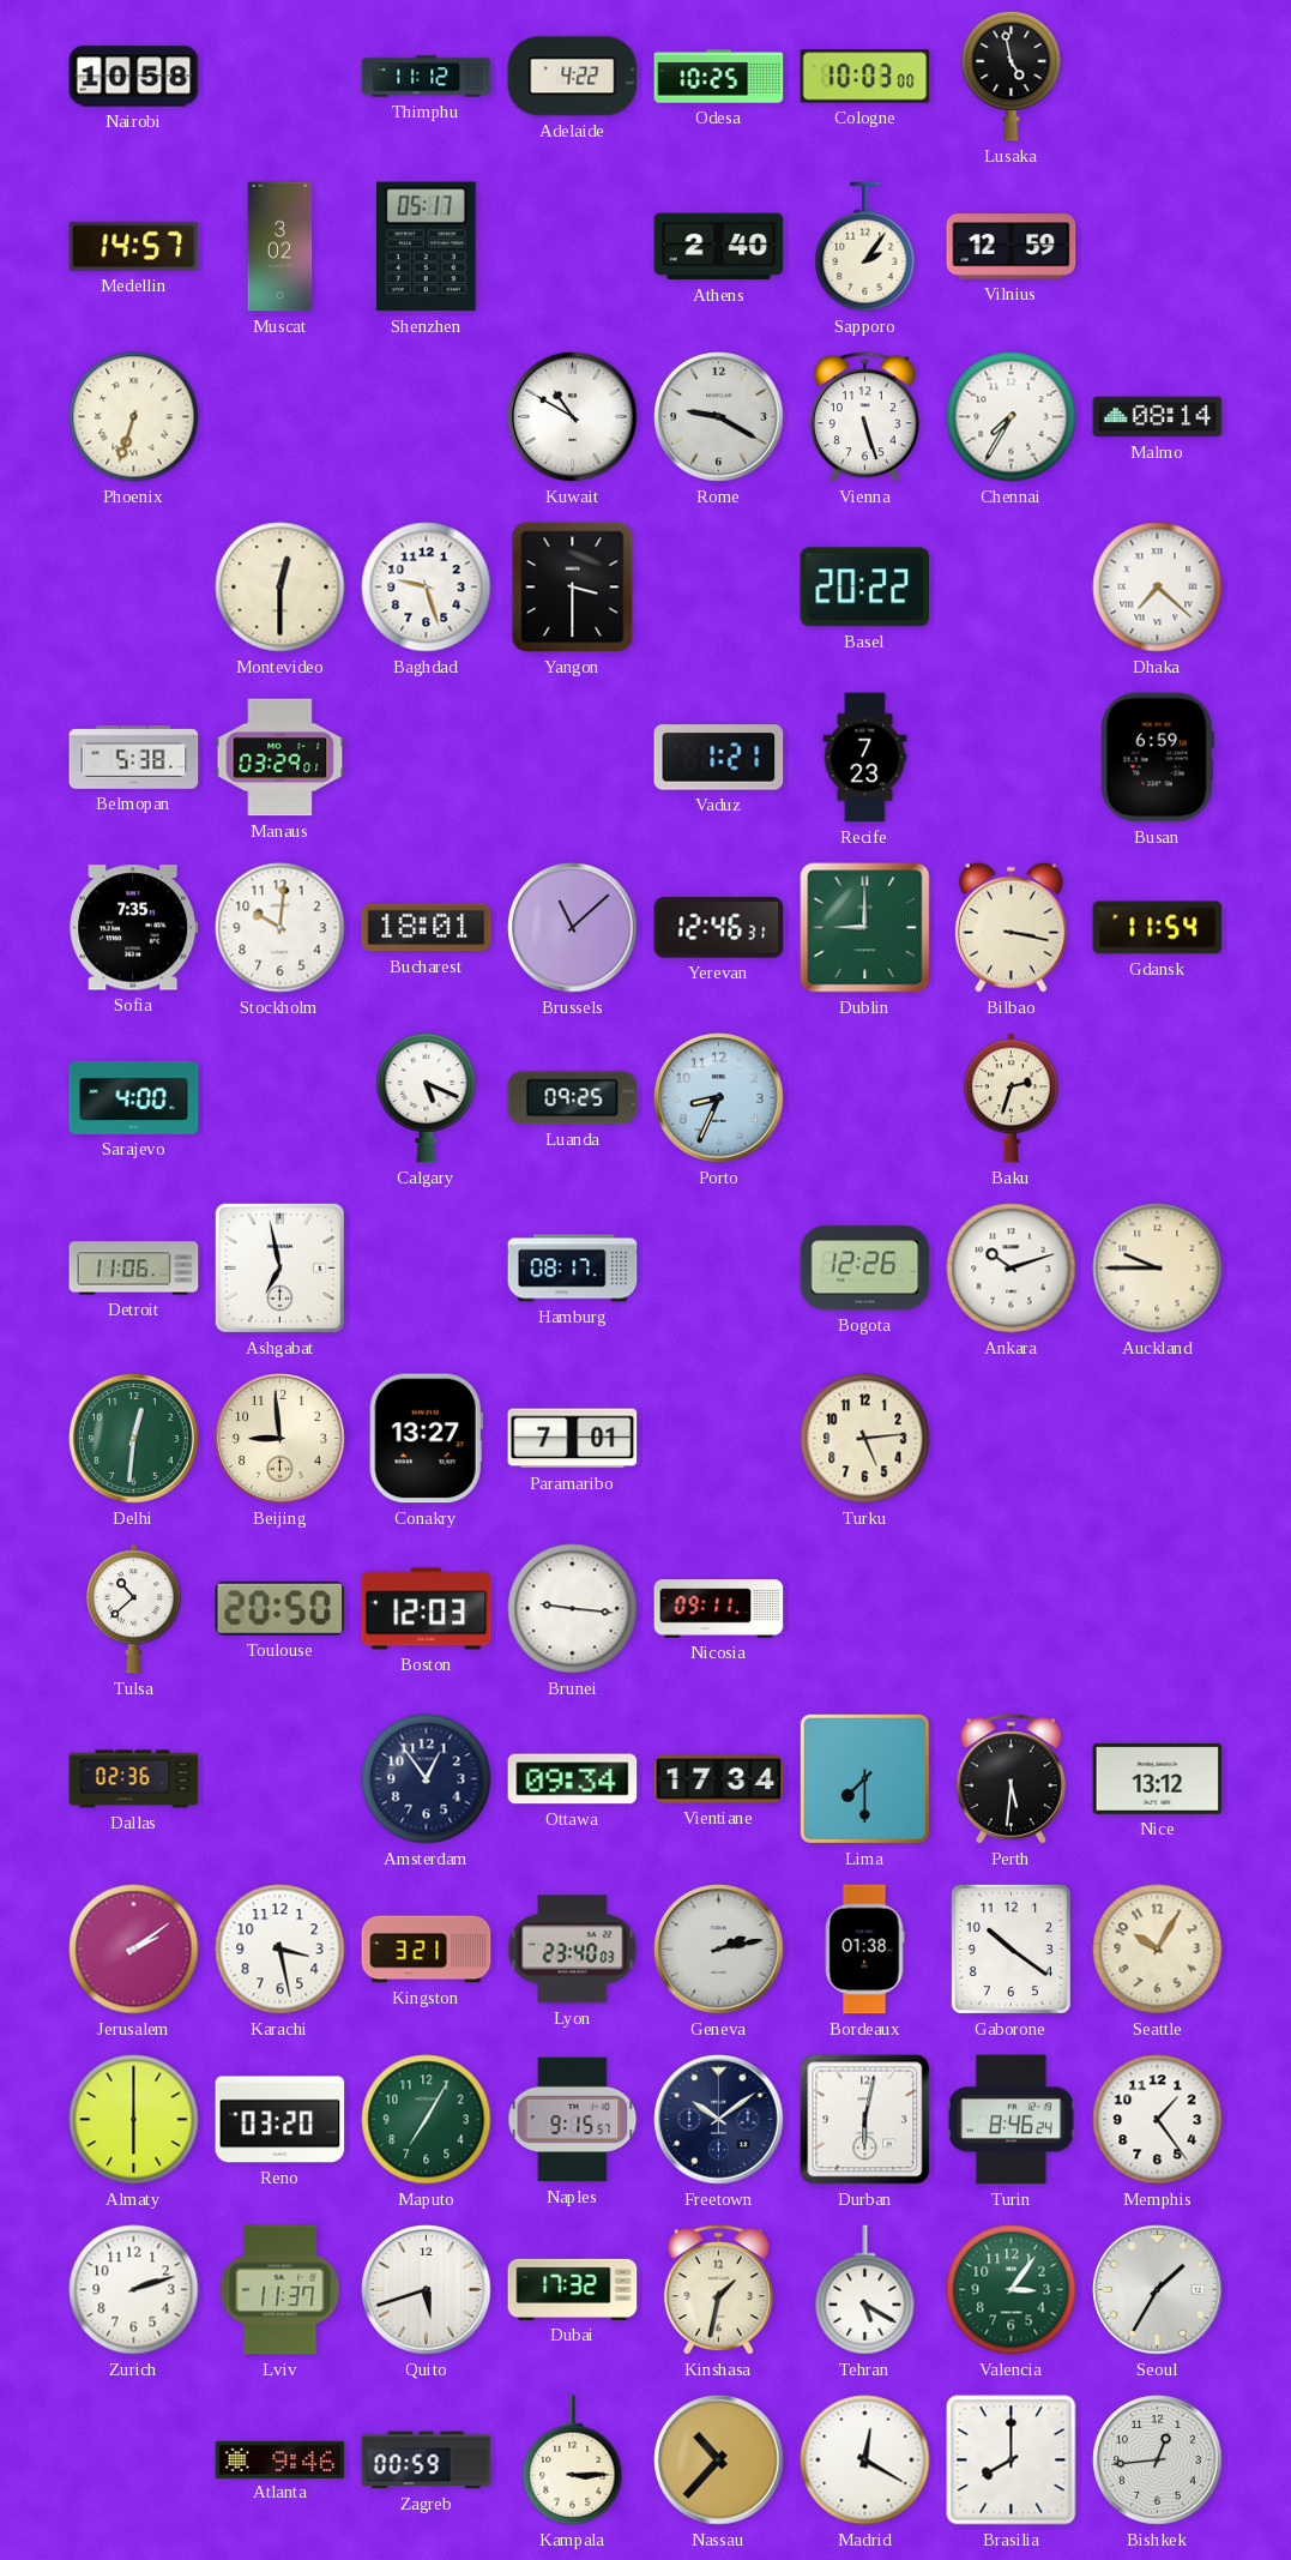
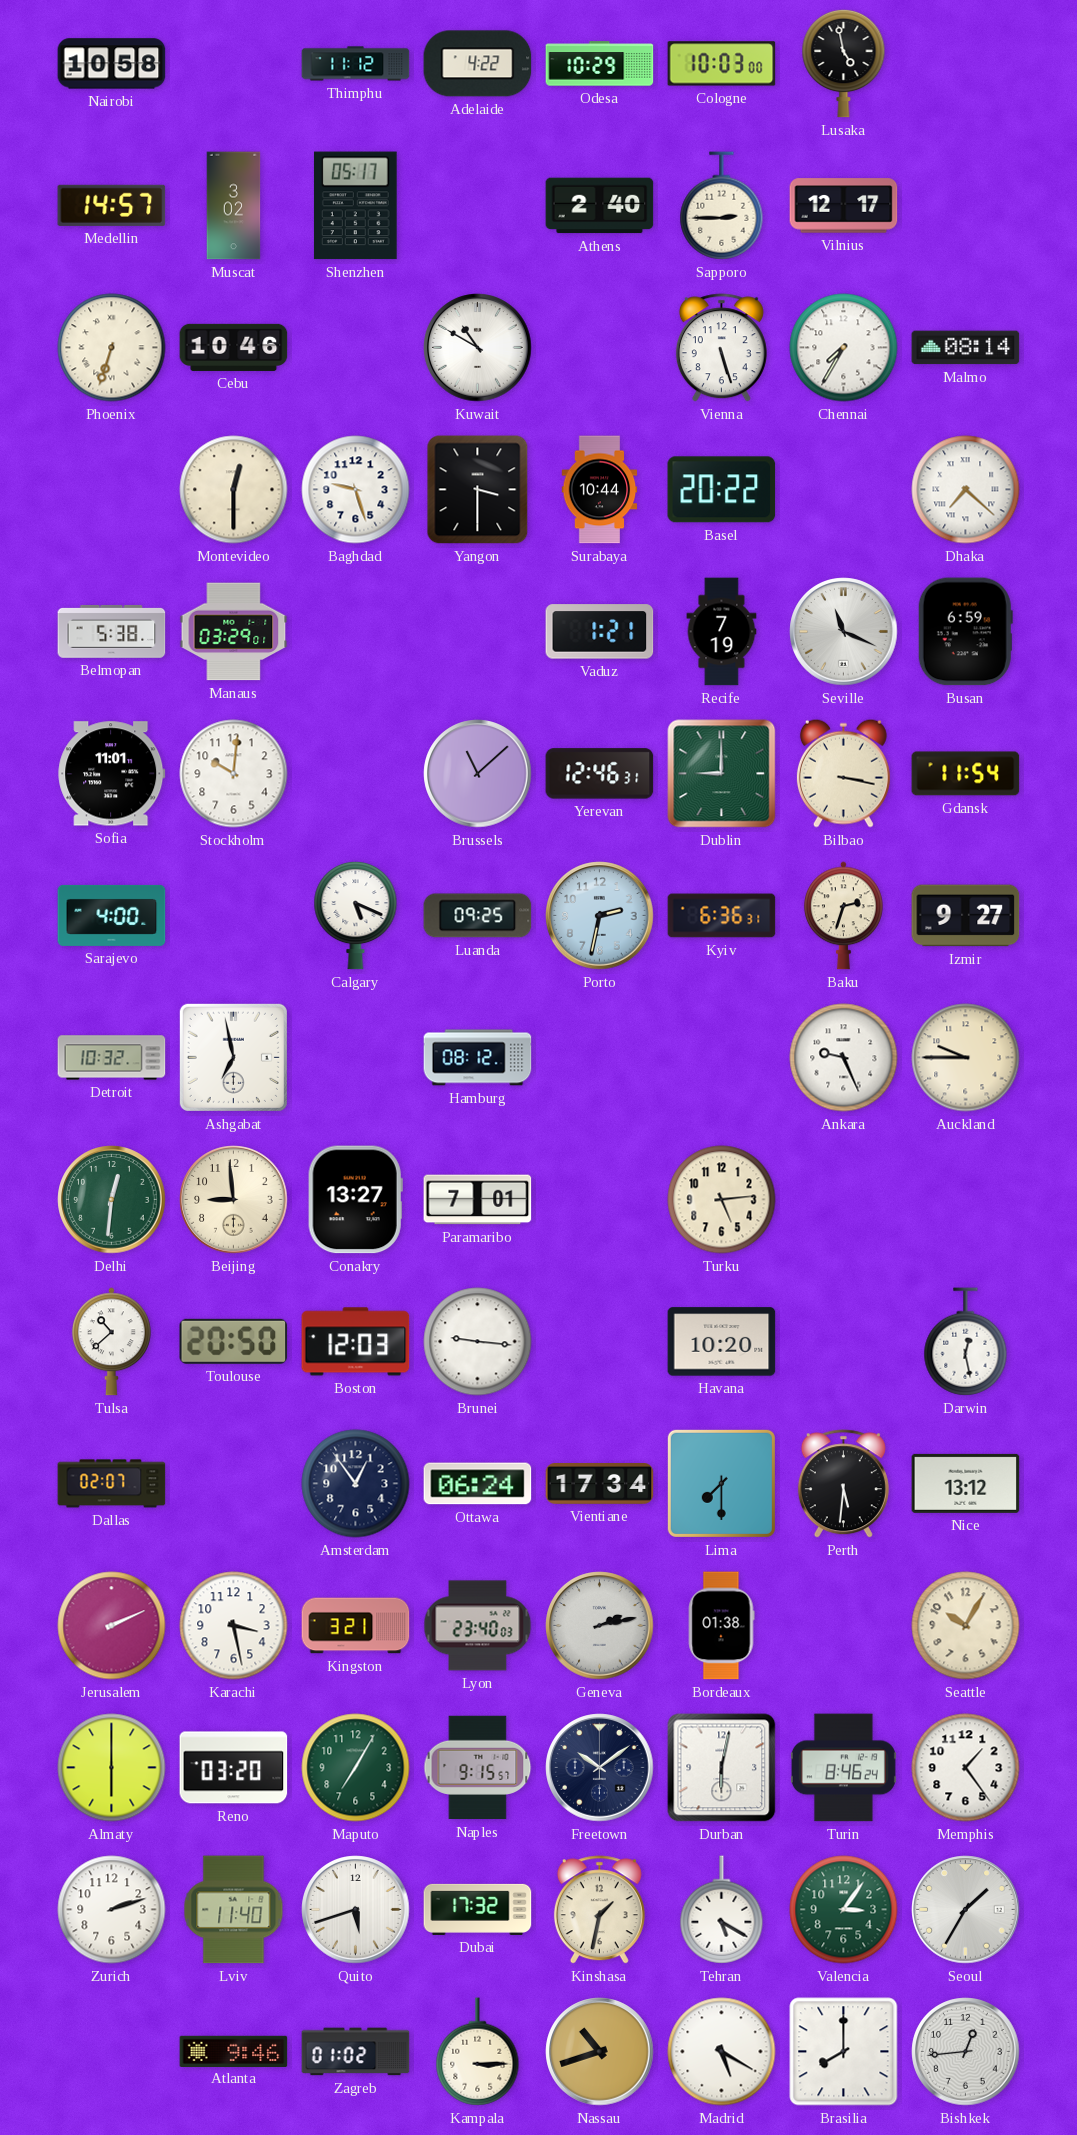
Odesa: 10:25 -> 10:29
Sapporo: 2:06 -> 2:45
Vilnius: 12:59 -> 12:17
Cebu: none -> 10:46
Rome: 9:20 -> none
Surabaya: none -> 10:44
Recife: 7:23 -> 7:19
Seville: none -> 11:19
Sofia: 7:35 -> 11:01
Bucharest: 18:01 -> none
Porto: 8:34 -> 2:32
Kyiv: none -> 6:36
Izmir: none -> 9:27
Detroit: 11:06 -> 10:32
Hamburg: 08:17 -> 08:12
Bogota: 12:26 -> none
Ankara: 10:12 -> 9:26
Nicosia: 09:11 -> none
Havana: none -> 10:20
Darwin: none -> 12:28
Dallas: 02:36 -> 02:07
Ottawa: 09:34 -> 06:24
Jerusalem: 2:09 -> 2:11
Gaborone: 10:21 -> none
Lviv: 11:37 -> 11:40
Zagreb: 00:59 -> 01:02
Nassau: 10:37 -> 10:42
Madrid: 12:20 -> 5:20
